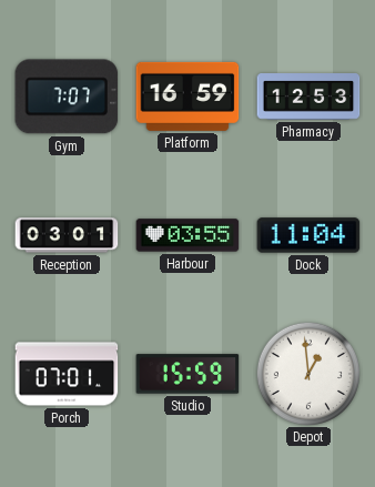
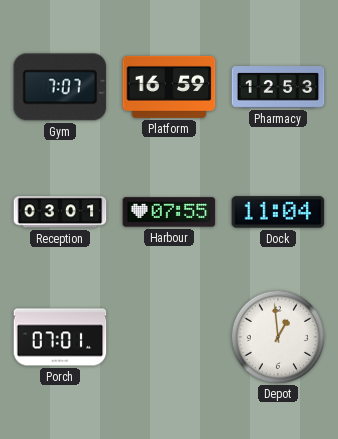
Harbour: 03:55 -> 07:55
Studio: 15:59 -> none
